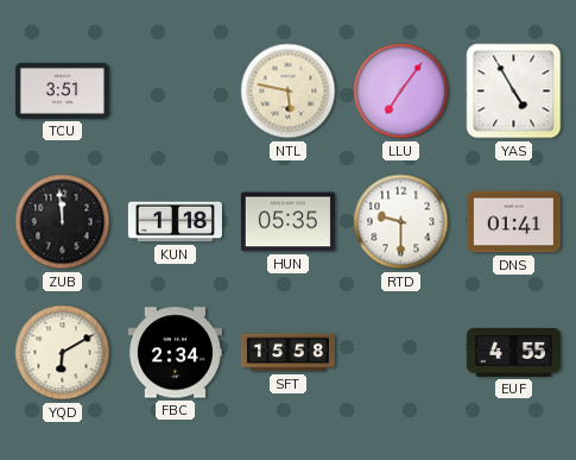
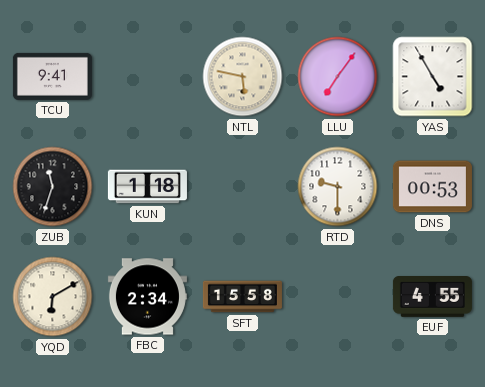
TCU: 3:51 -> 9:41
ZUB: 11:59 -> 11:33
HUN: 05:35 -> none
DNS: 01:41 -> 00:53
